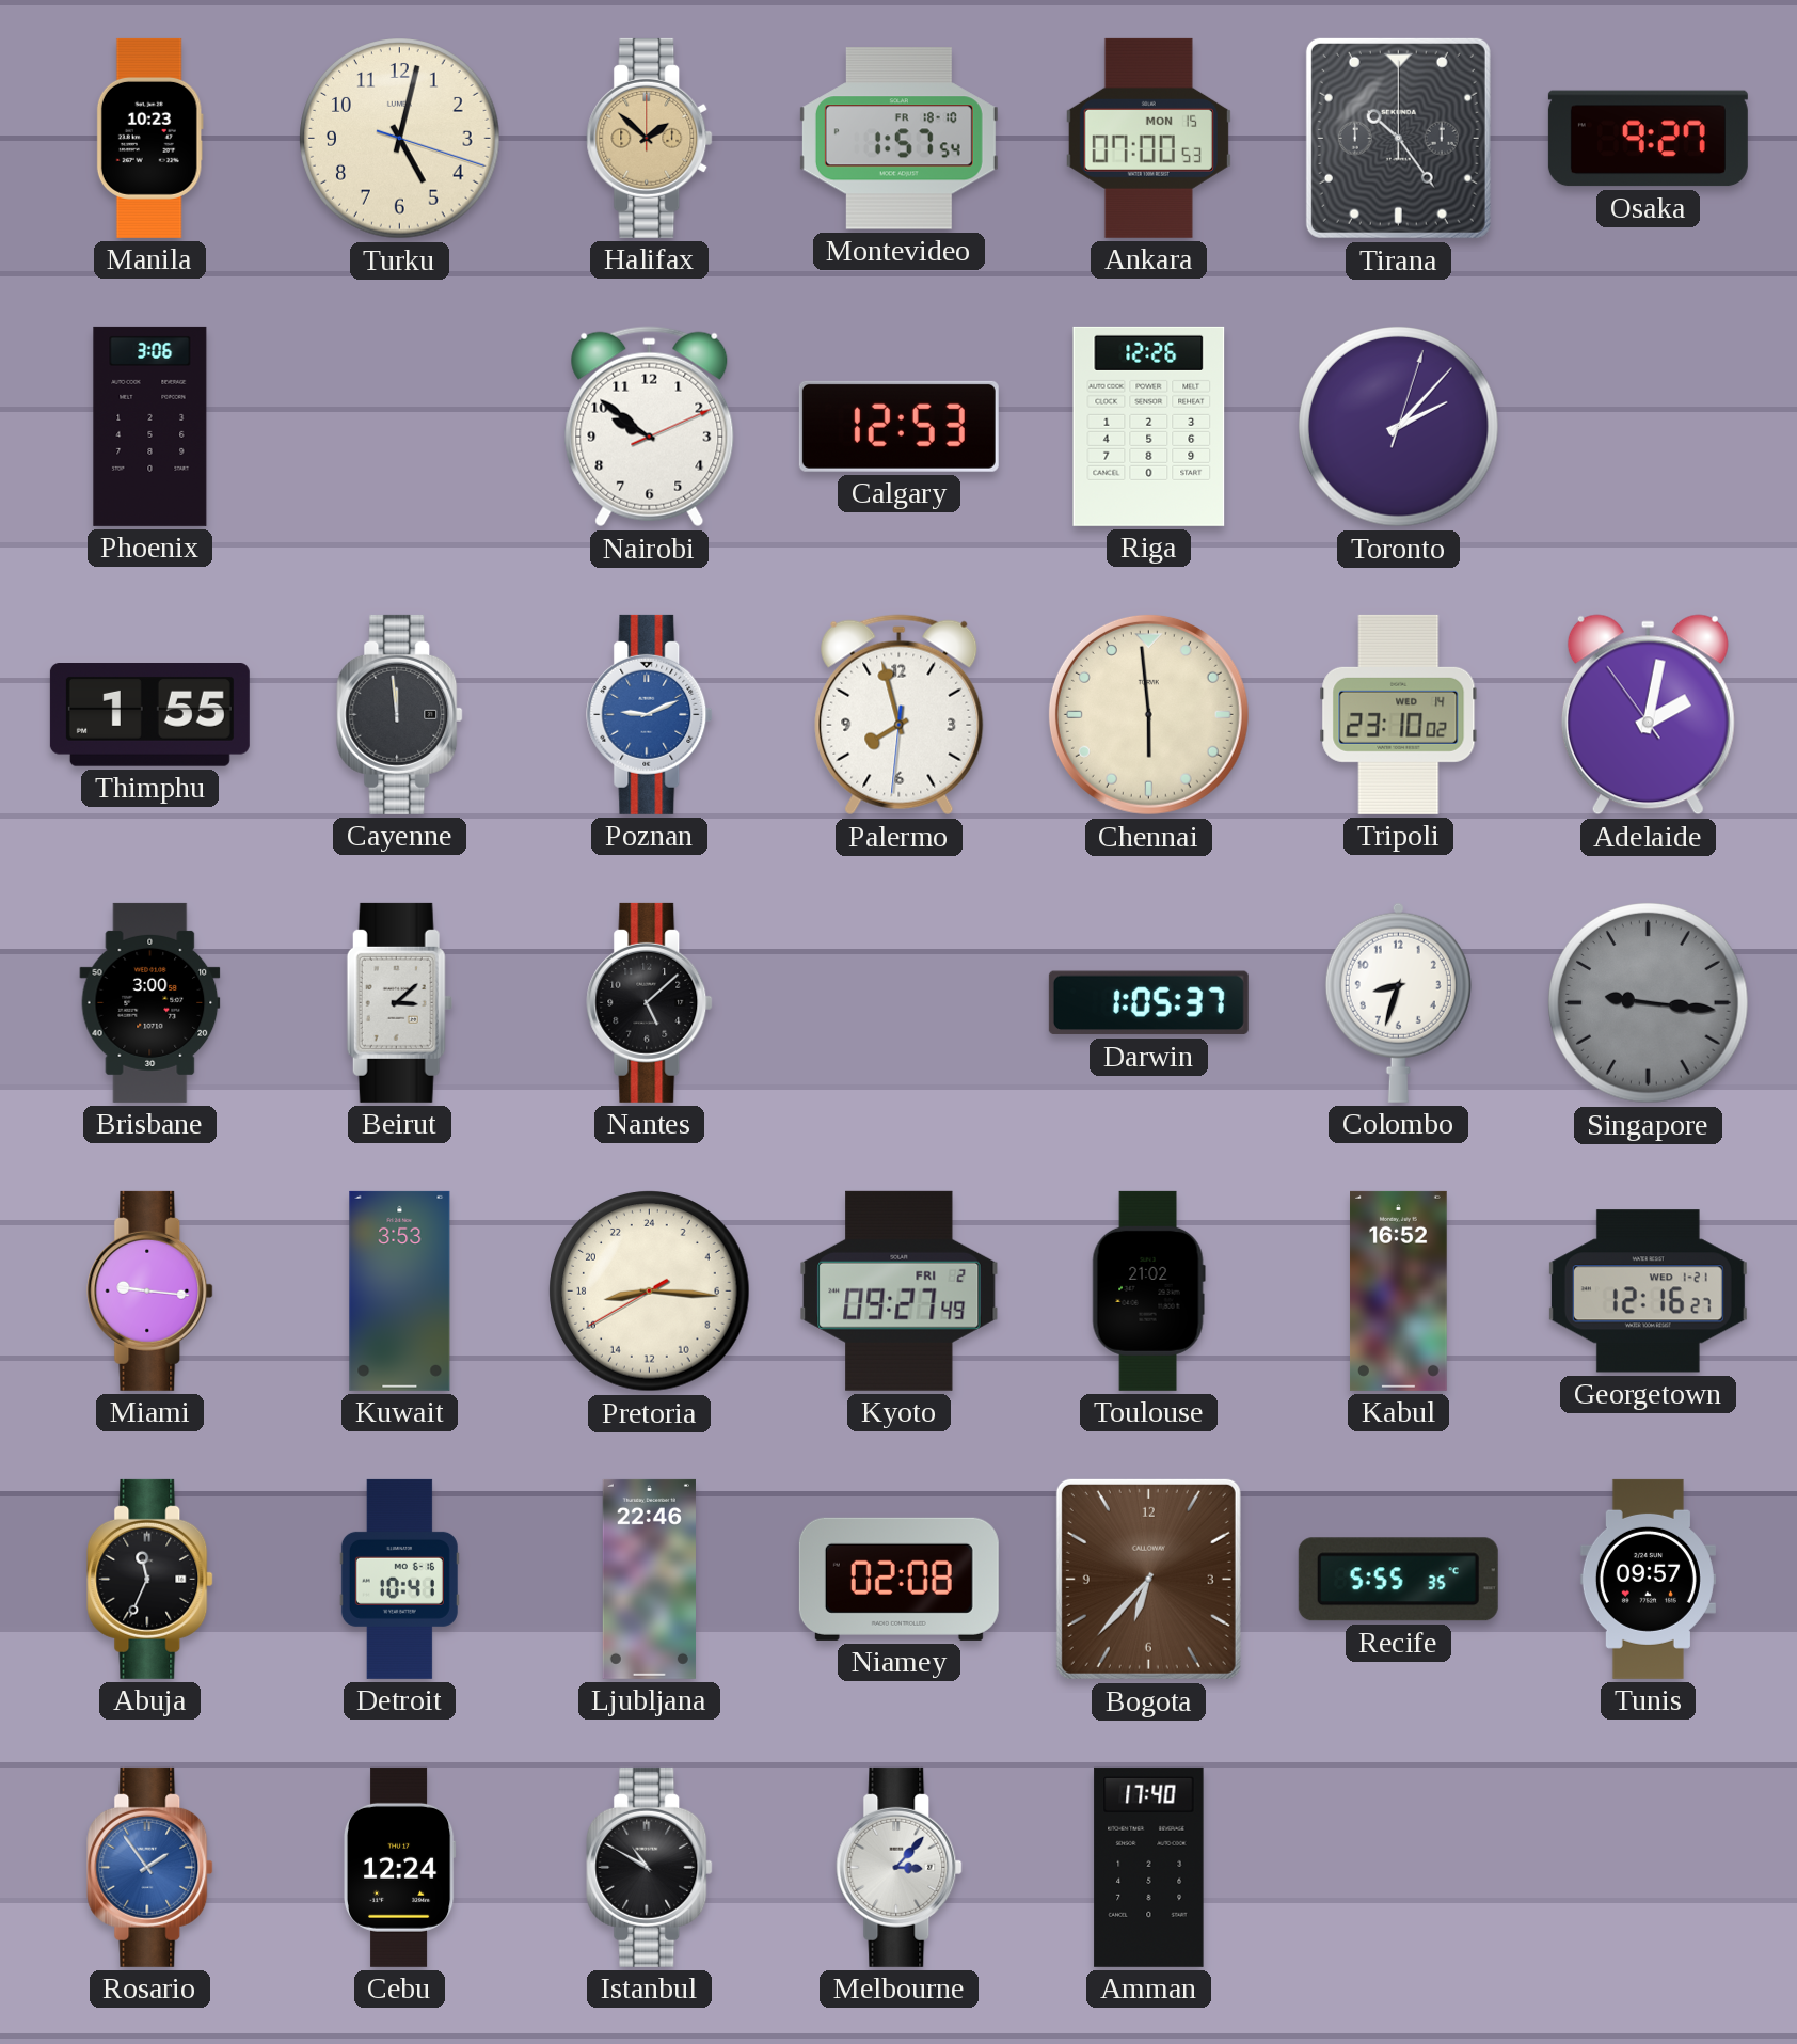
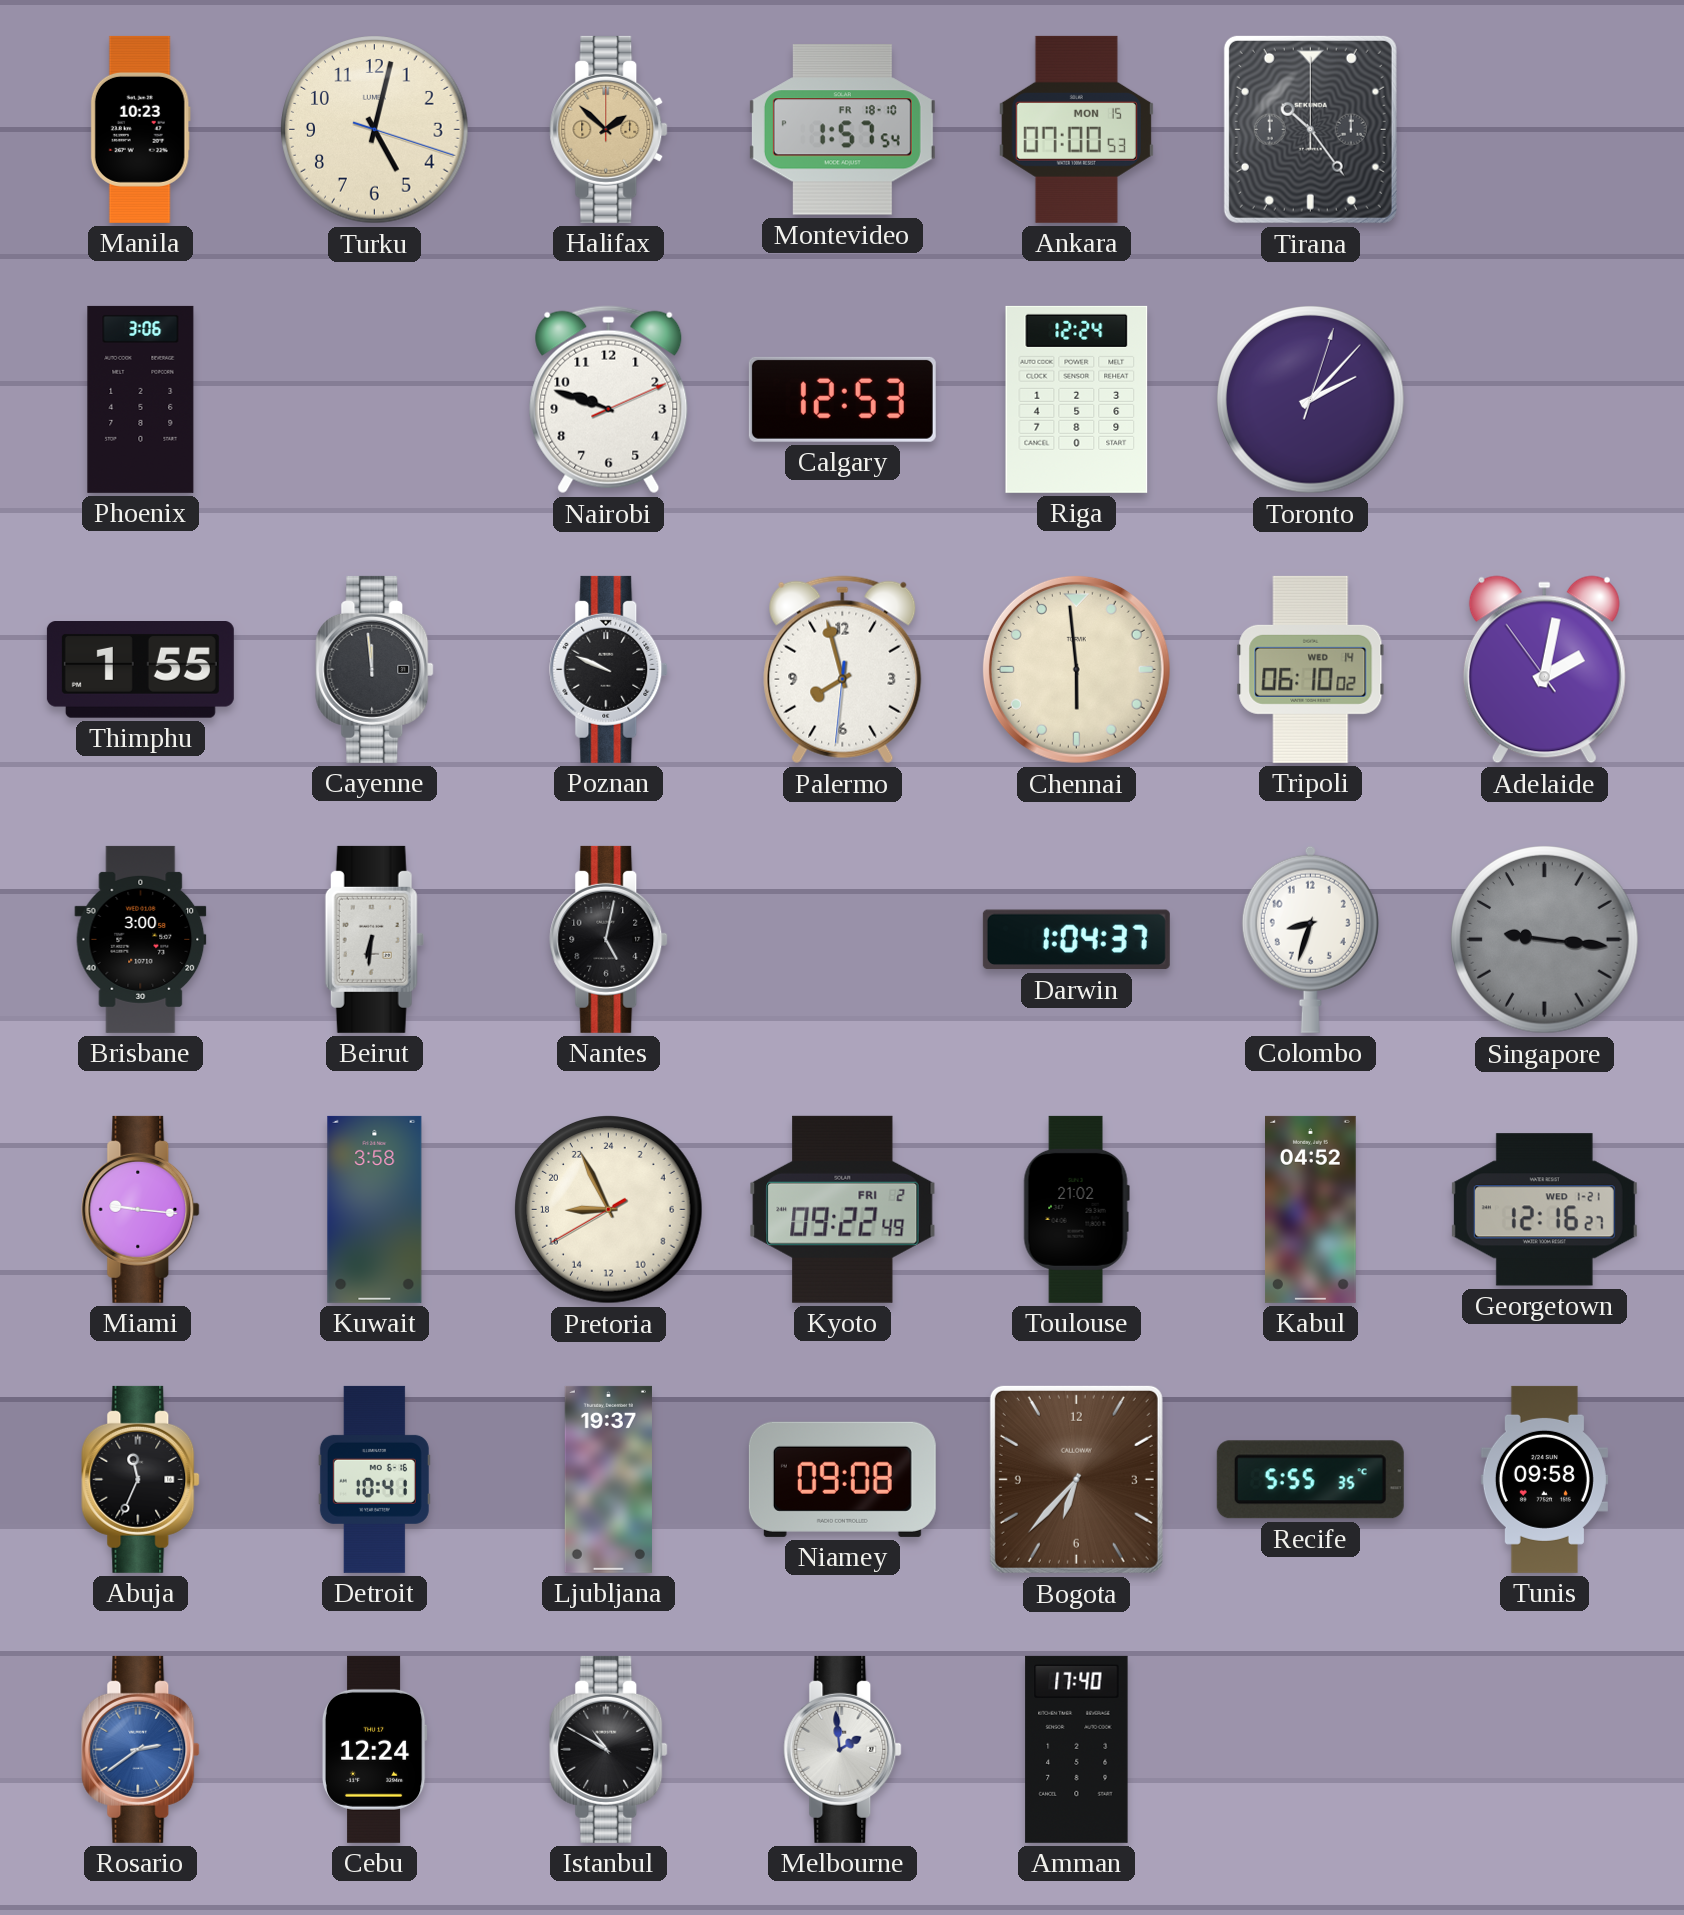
Osaka: 9:27 -> none
Nairobi: 9:51 -> 9:48
Riga: 12:26 -> 12:24
Poznan: 9:11 -> 9:49
Poznan dial: blue -> black
Tripoli: 23:10 -> 06:10
Beirut: 3:08 -> 6:31
Nantes: 5:08 -> 5:02
Darwin: 1:05 -> 1:04
Kuwait: 3:53 -> 3:58
Pretoria: 17:15 -> 17:55
Kyoto: 09:27 -> 09:22
Kabul: 16:52 -> 04:52
Ljubljana: 22:46 -> 19:37
Niamey: 02:08 -> 09:08
Tunis: 09:57 -> 09:58
Rosario: 1:54 -> 2:39
Melbourne: 3:07 -> 1:59
